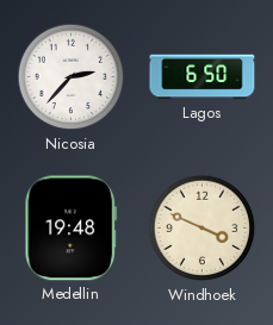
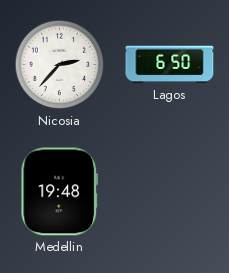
Windhoek: 3:49 -> none
